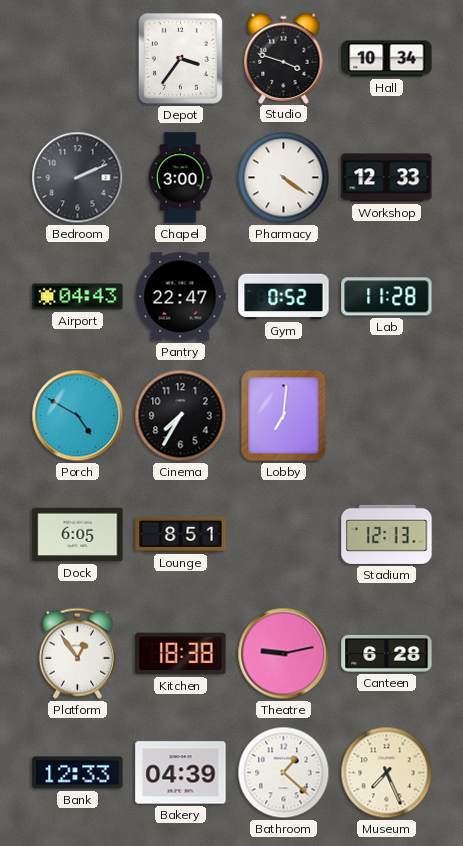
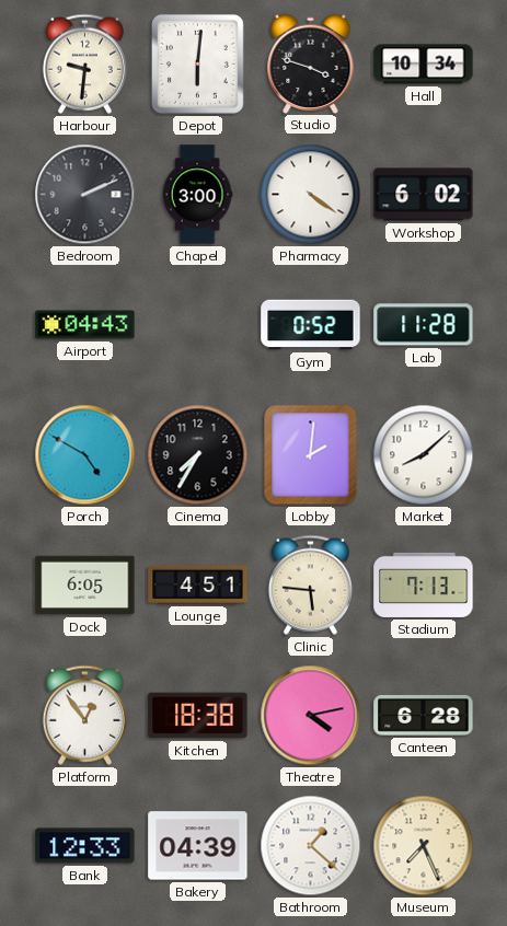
Harbour: none -> 9:31
Depot: 3:36 -> 6:01
Workshop: 12:33 -> 6:02
Pantry: 22:47 -> none
Lobby: 7:01 -> 2:01
Market: none -> 8:08
Lounge: 8:51 -> 4:51
Clinic: none -> 5:46
Stadium: 12:13 -> 7:13
Theatre: 9:13 -> 4:13
